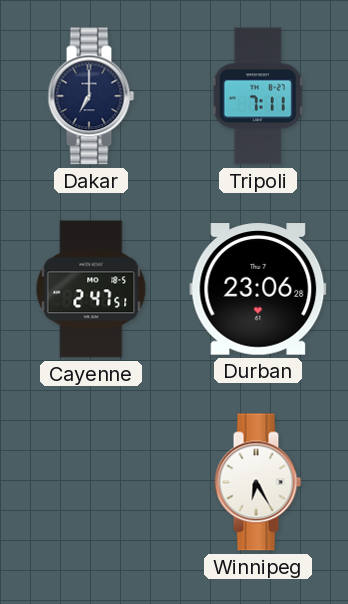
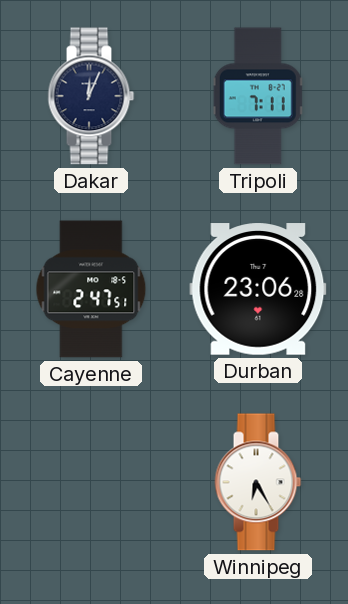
Dakar: 7:00 -> 12:04
